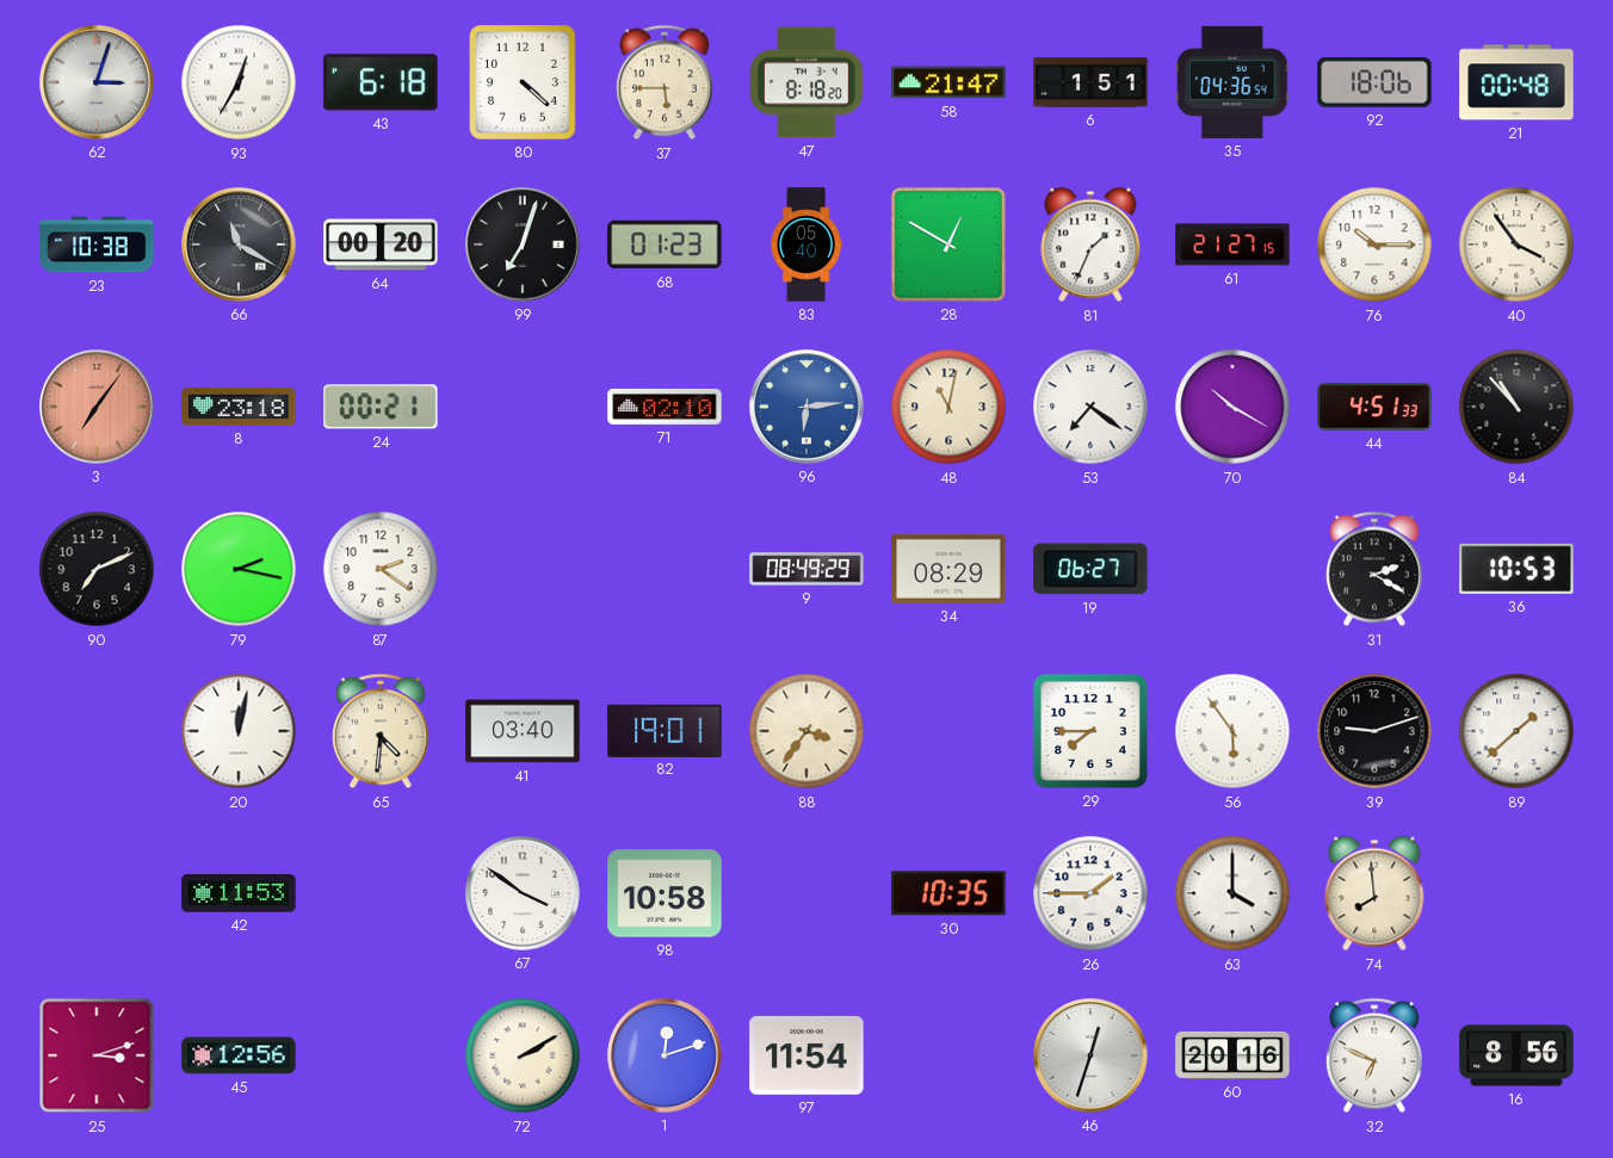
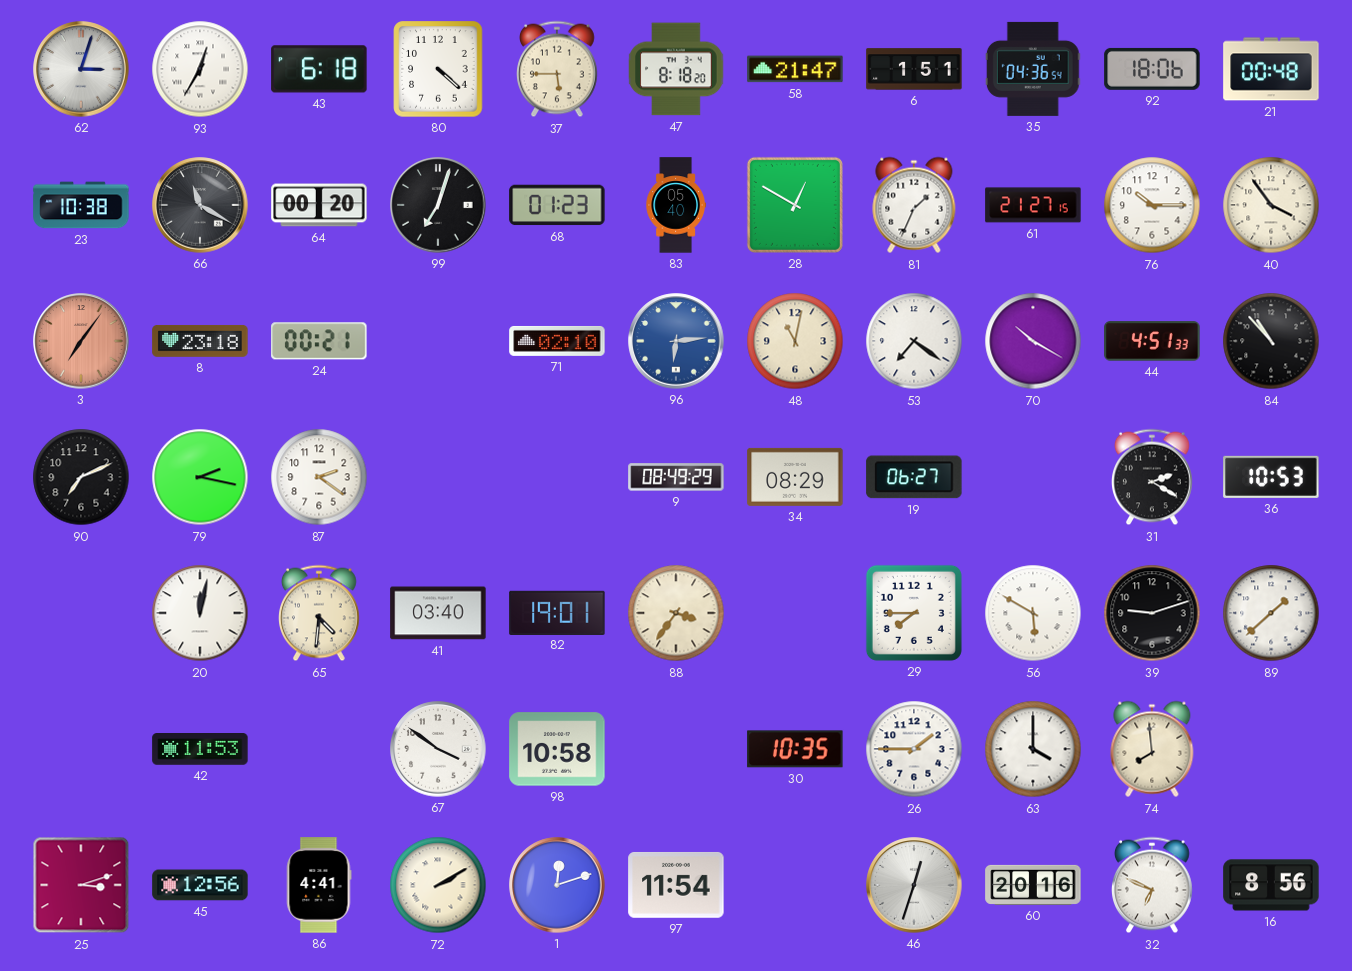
56: 5:54 -> 5:50
86: none -> 4:41
